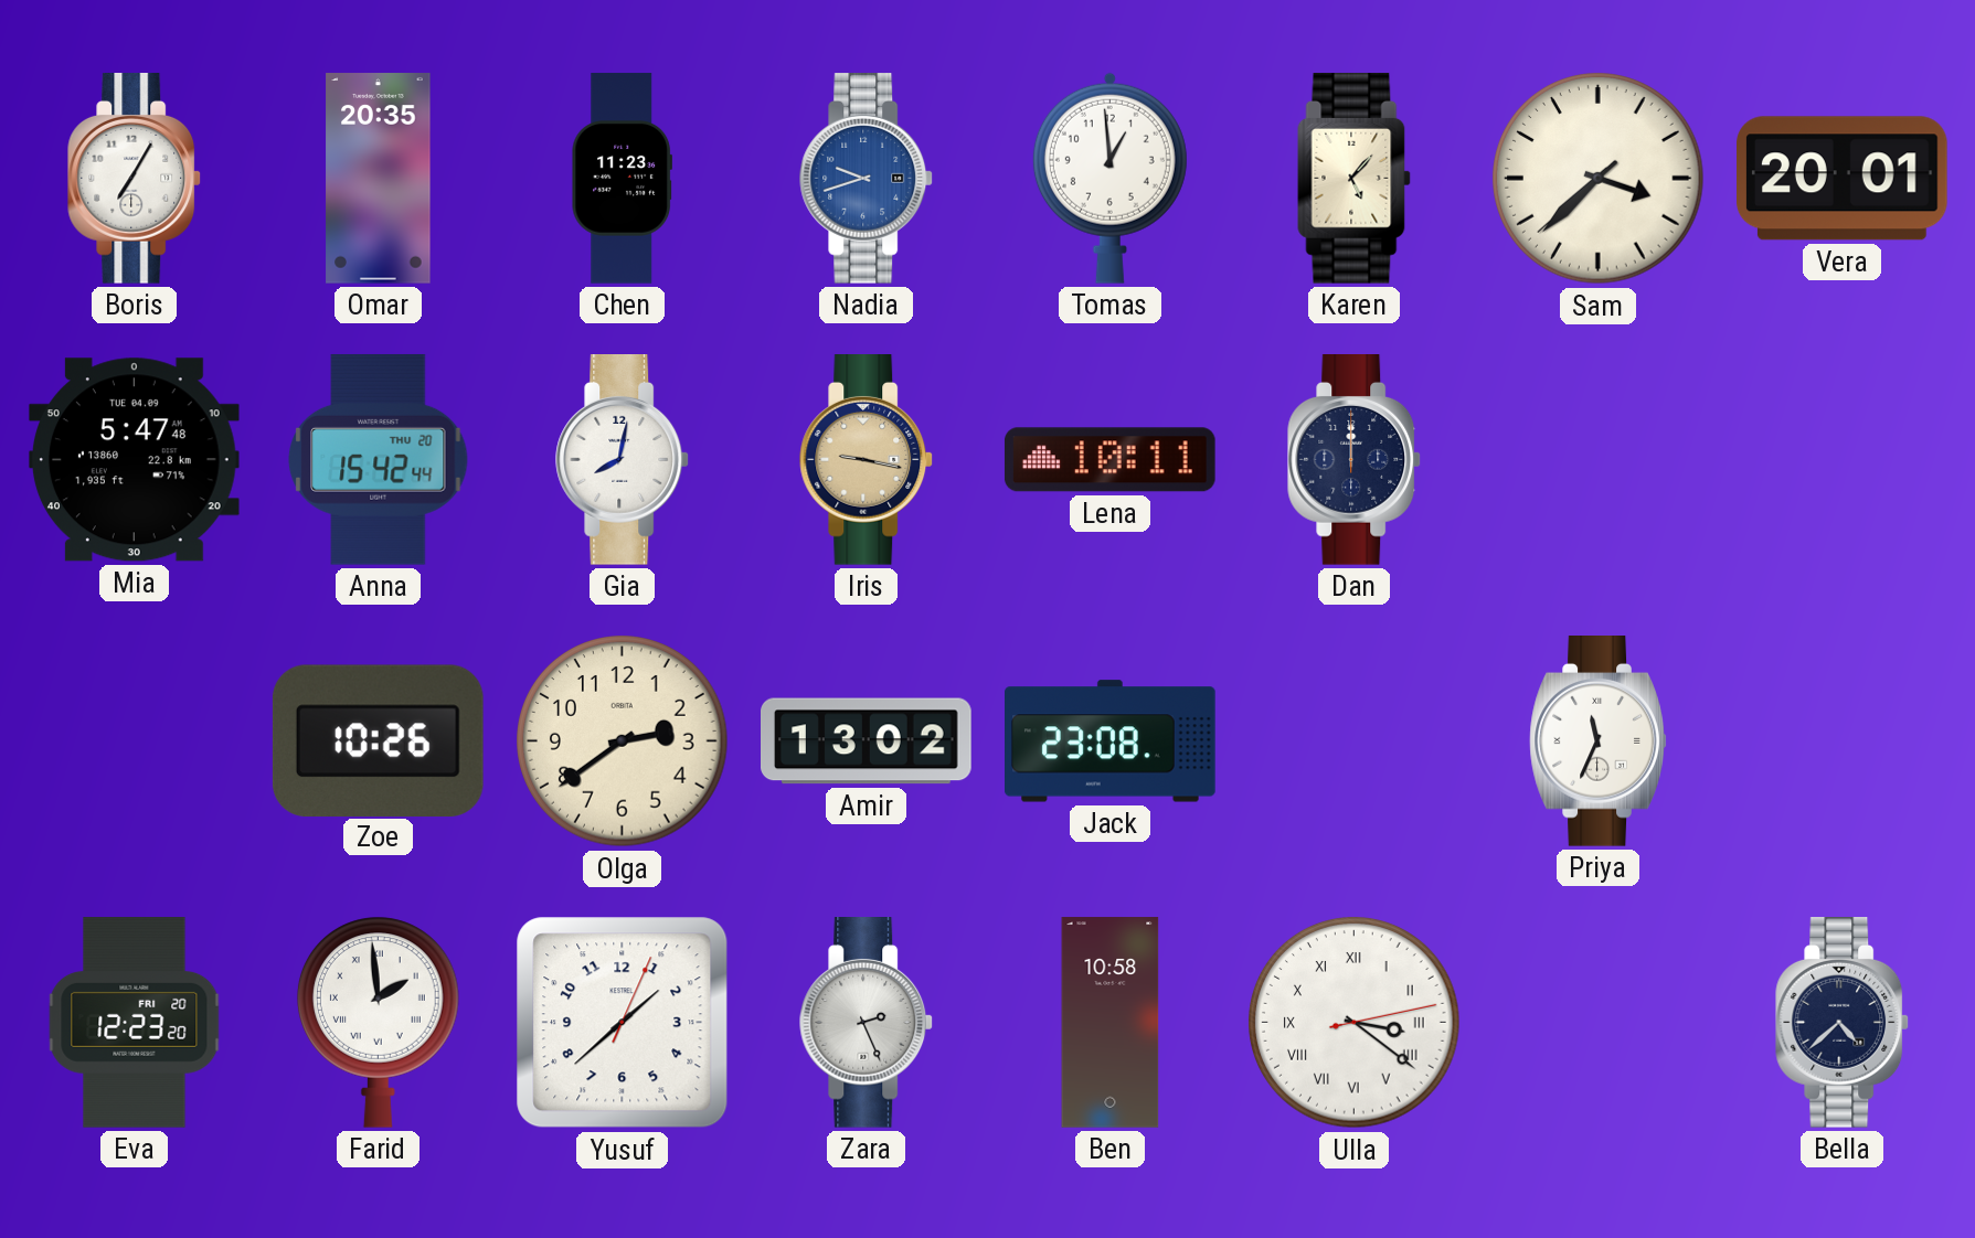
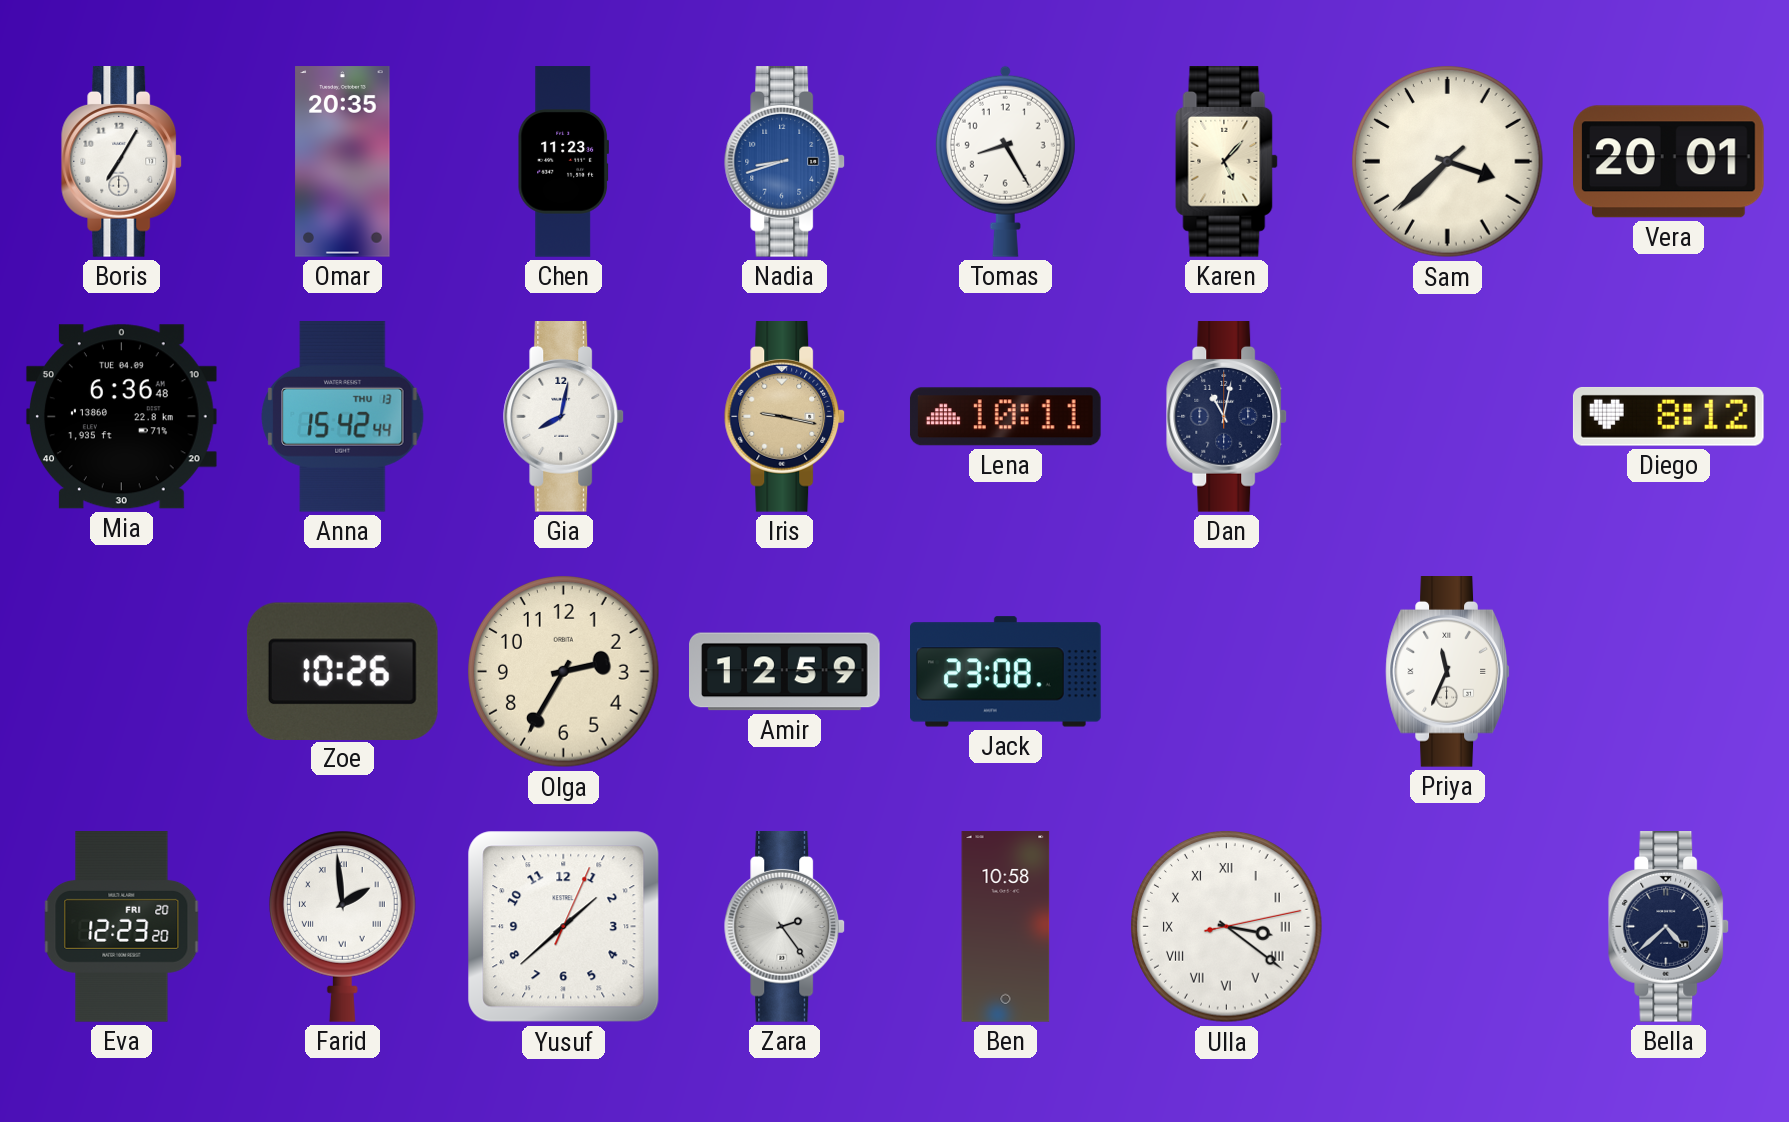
Nadia: 9:42 -> 8:42
Tomas: 12:59 -> 8:25
Mia: 5:47 -> 6:36
Anna date: THU 20 -> THU 13
Dan: 12:00 -> 11:02
Diego: none -> 8:12
Olga: 2:39 -> 2:35
Amir: 13:02 -> 12:59
Zara: 2:26 -> 2:24
